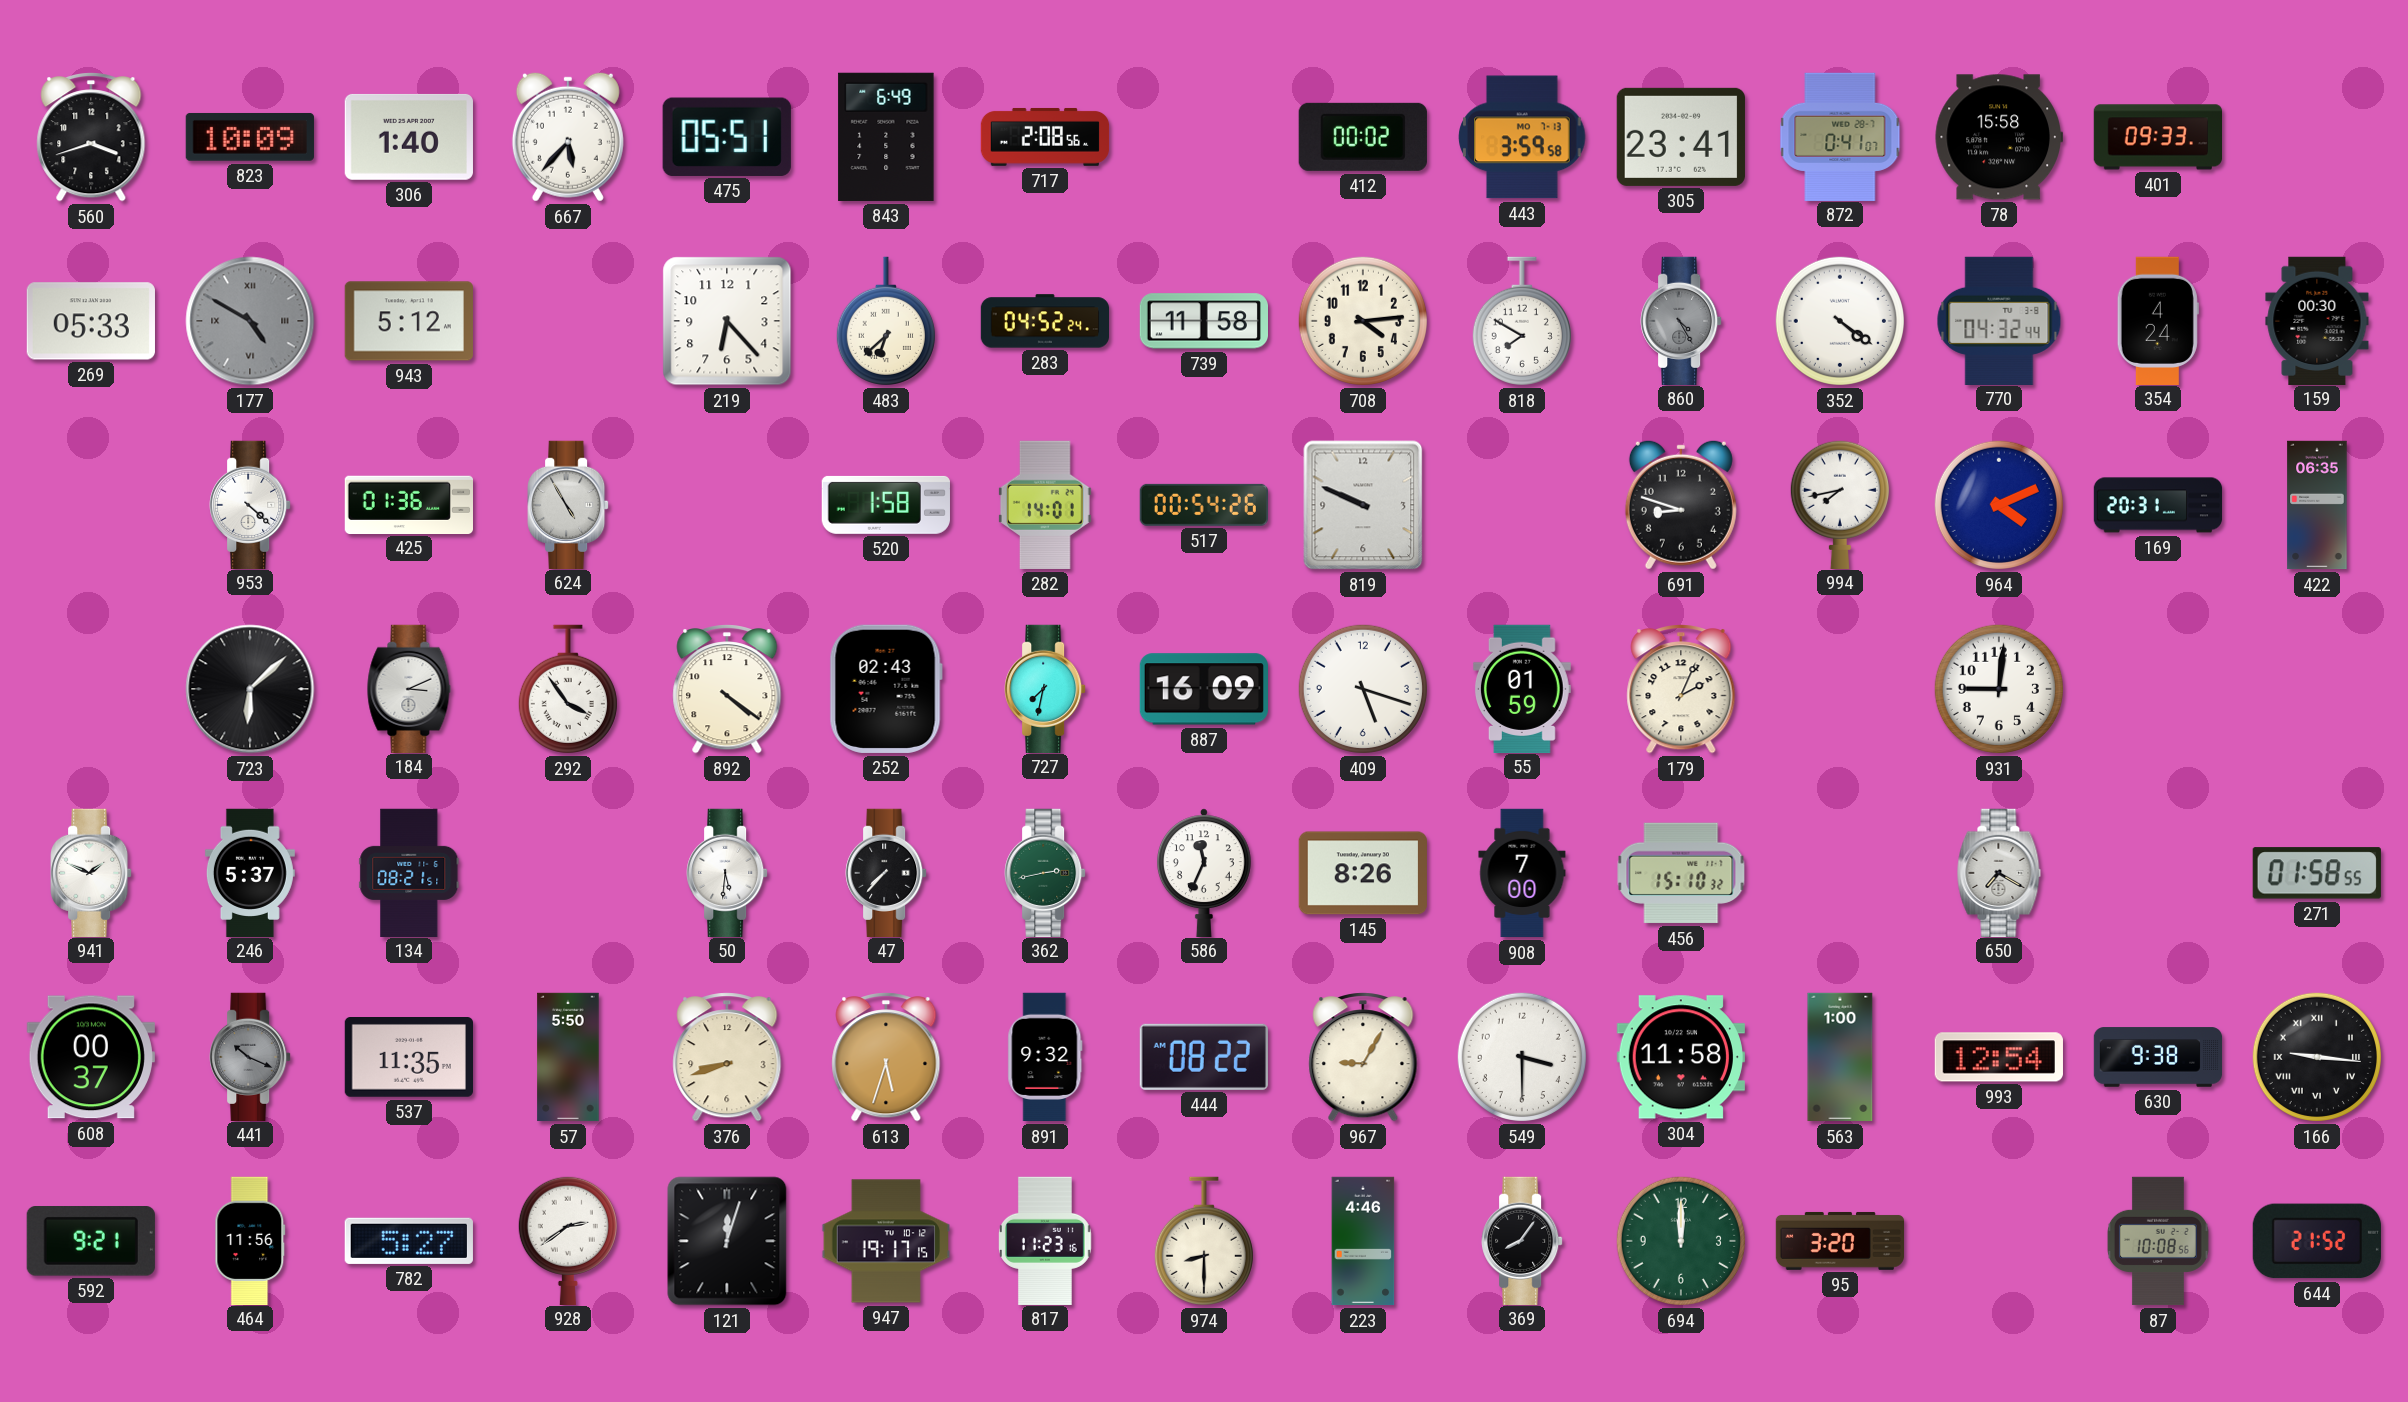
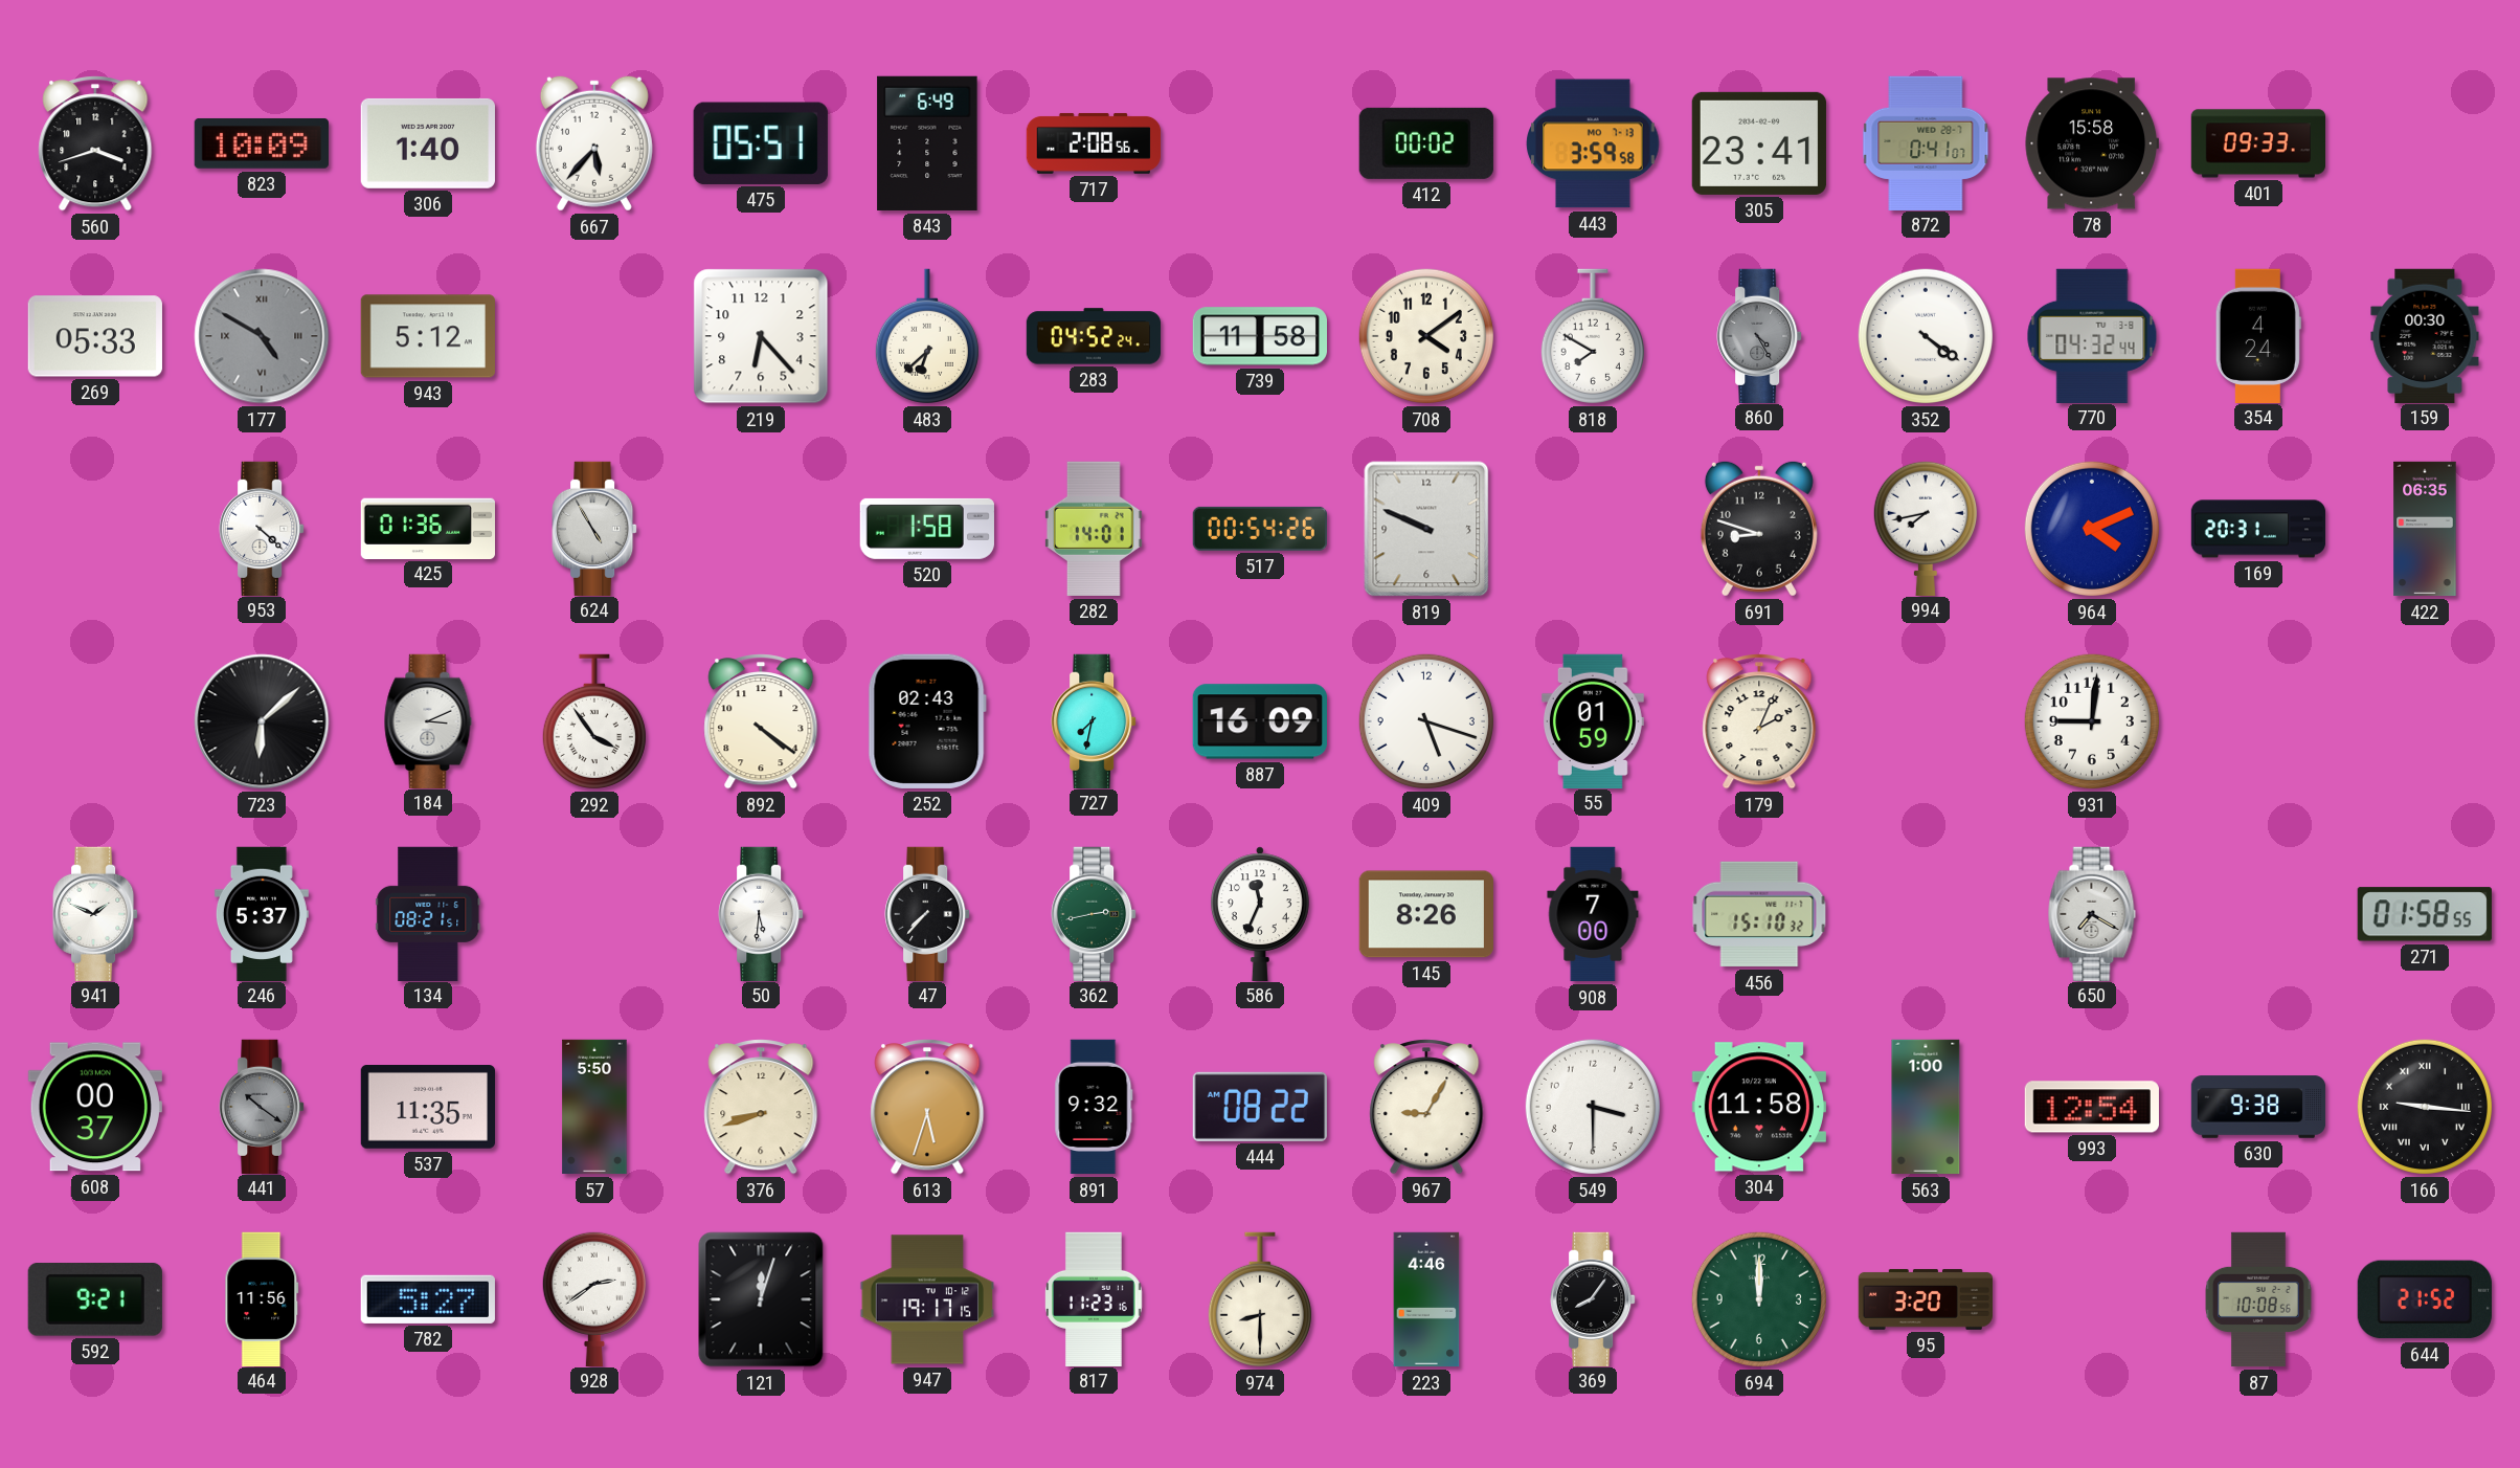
708: 4:14 -> 4:09
441: 10:19 -> 10:21
